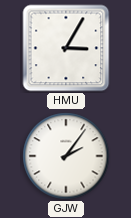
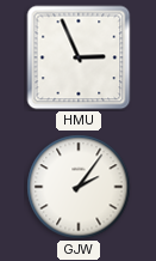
HMU: 3:05 -> 2:56
